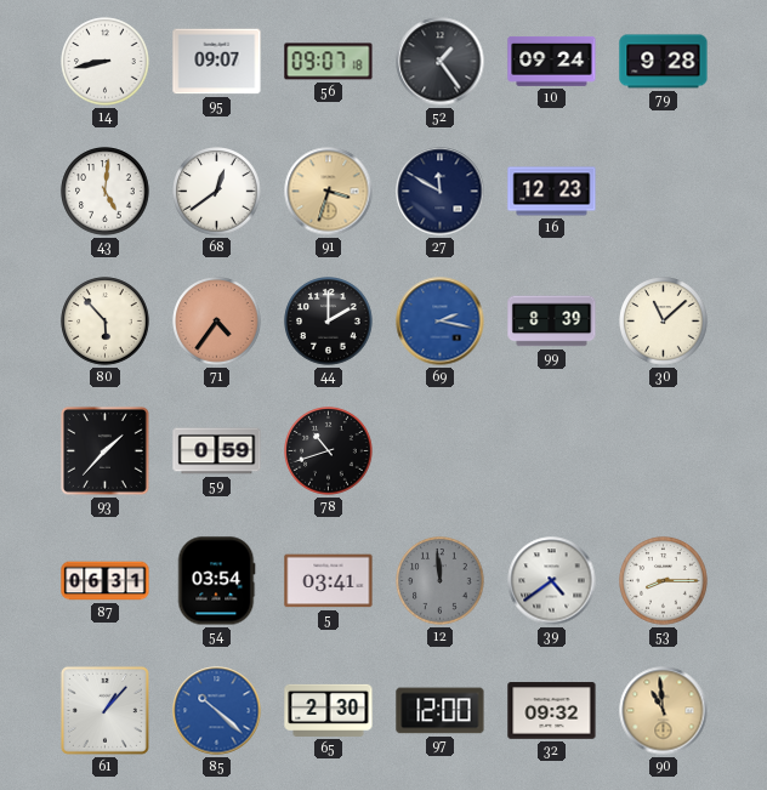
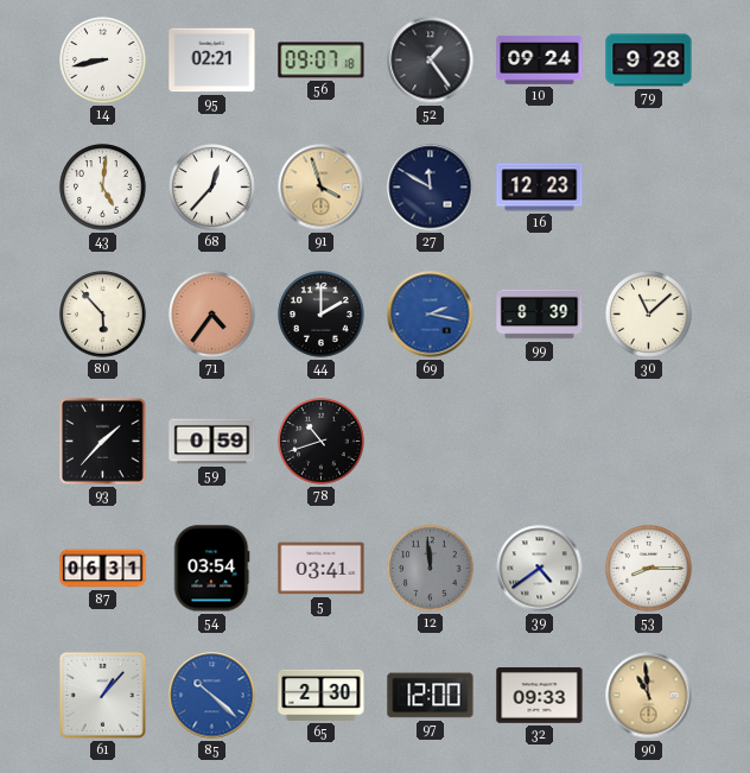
95: 09:07 -> 02:21
68: 12:39 -> 12:37
91: 3:33 -> 3:57
32: 09:32 -> 09:33
